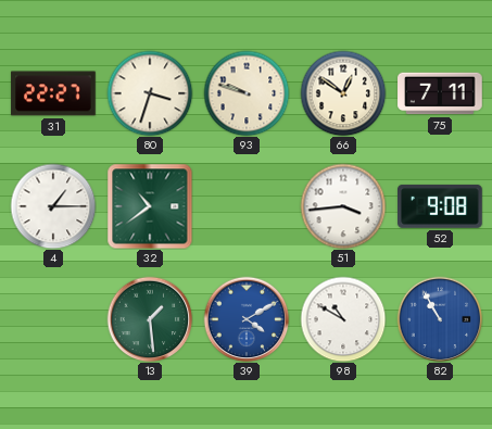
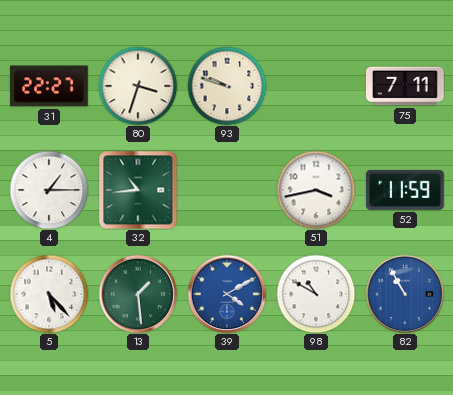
66: 12:51 -> none
32: 10:39 -> 10:44
51: 3:44 -> 3:43
52: 9:08 -> 11:59
5: none -> 5:23
